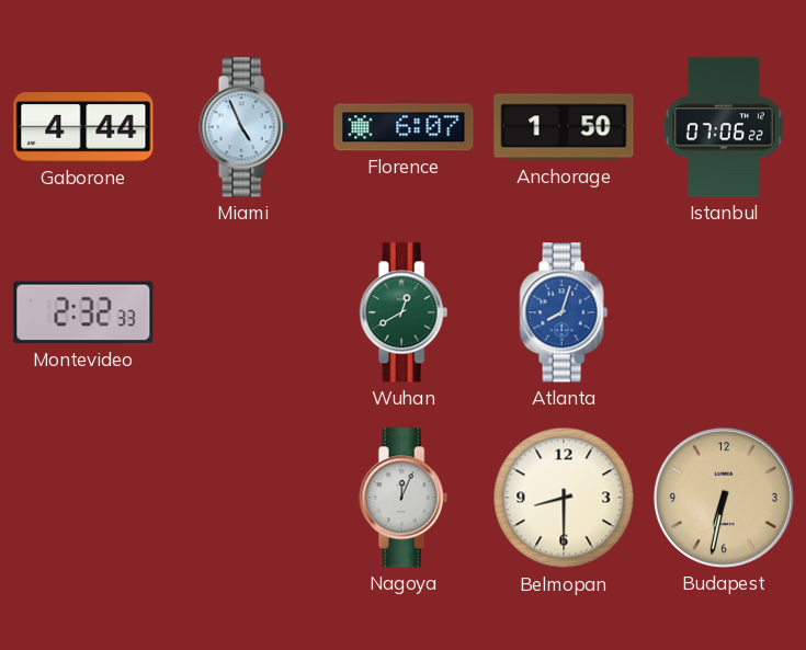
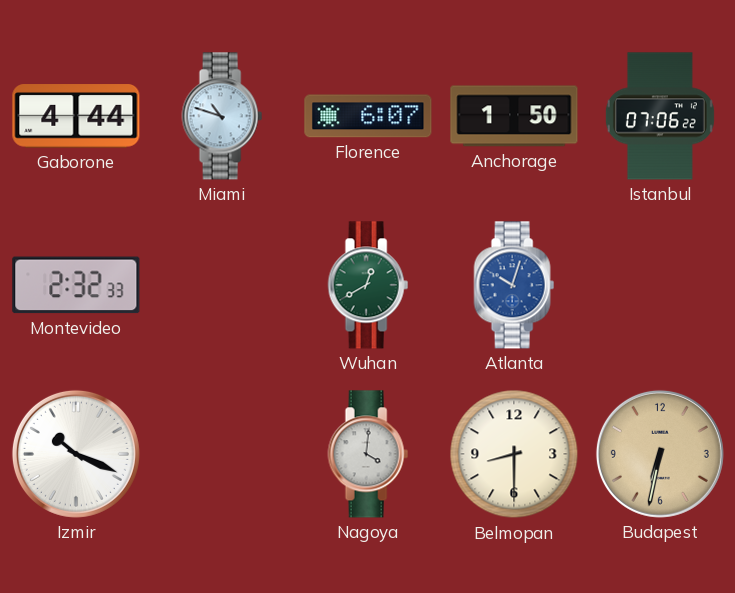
Miami: 4:56 -> 10:48
Atlanta: 8:03 -> 10:03
Izmir: none -> 10:19
Nagoya: 12:04 -> 4:01
